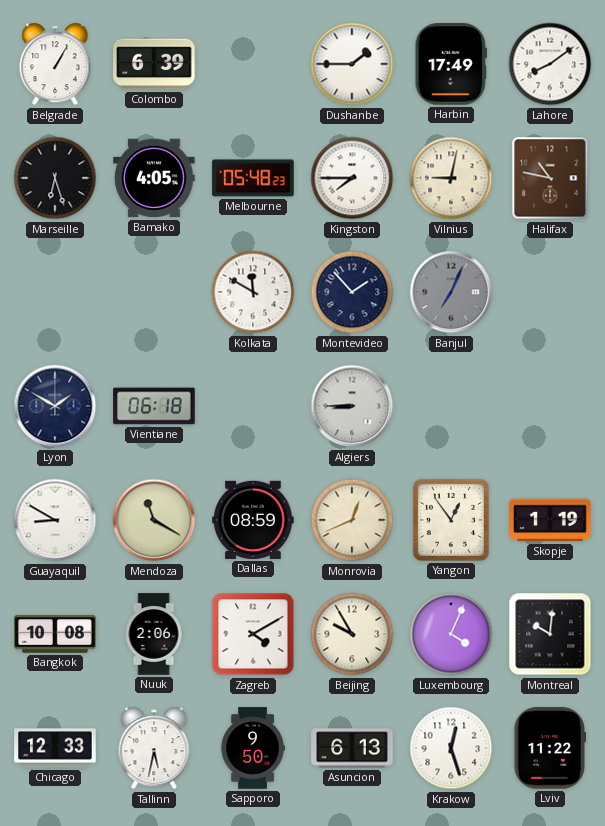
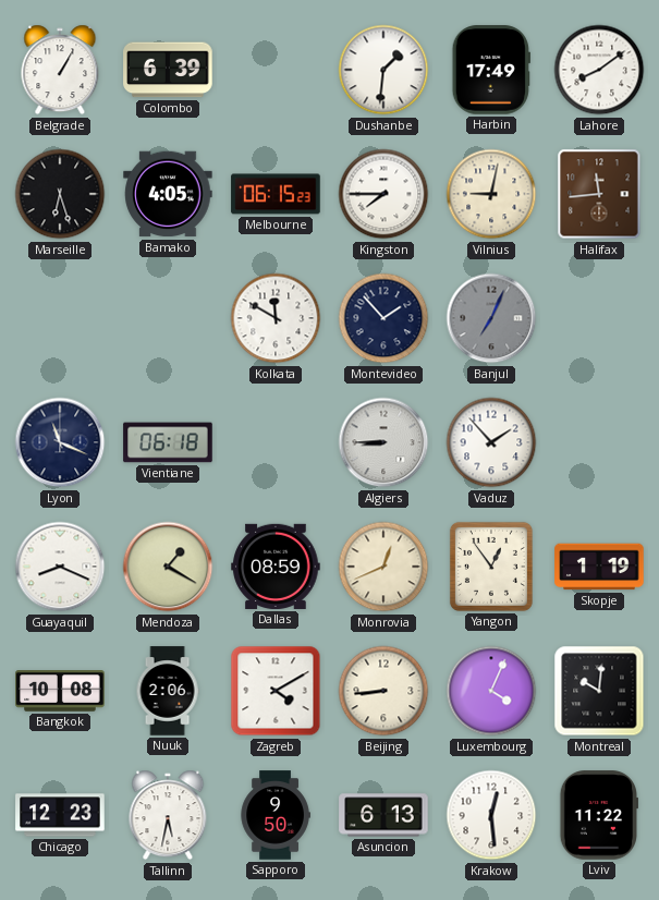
Dushanbe: 1:45 -> 1:31
Melbourne: 05:48 -> 06:15
Halifax: 10:47 -> 11:44
Lyon: 1:50 -> 11:19
Vaduz: none -> 1:53
Guayaquil: 8:50 -> 8:19
Mendoza: 11:20 -> 1:20
Beijing: 9:55 -> 8:44
Chicago: 12:33 -> 12:23
Krakow: 12:27 -> 12:29
